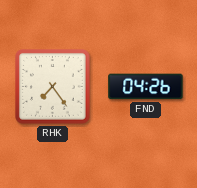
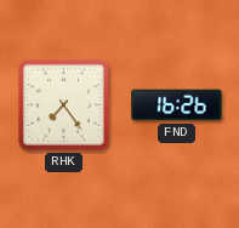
FND: 04:26 -> 16:26
